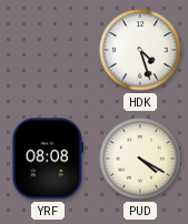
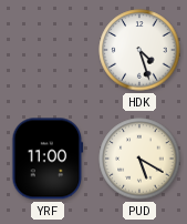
YRF: 08:08 -> 11:00
PUD: 4:20 -> 5:20
